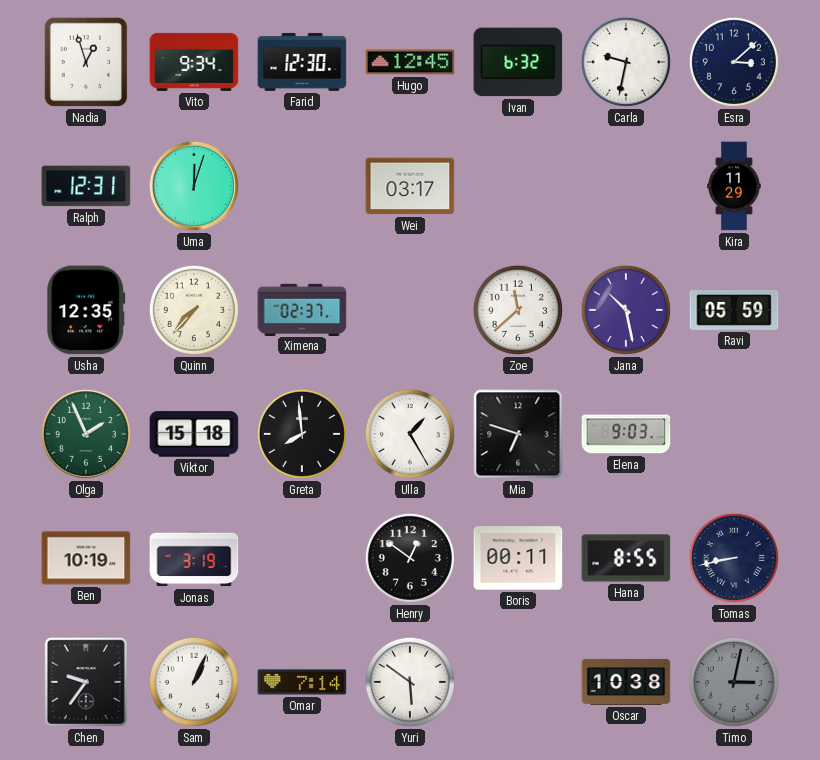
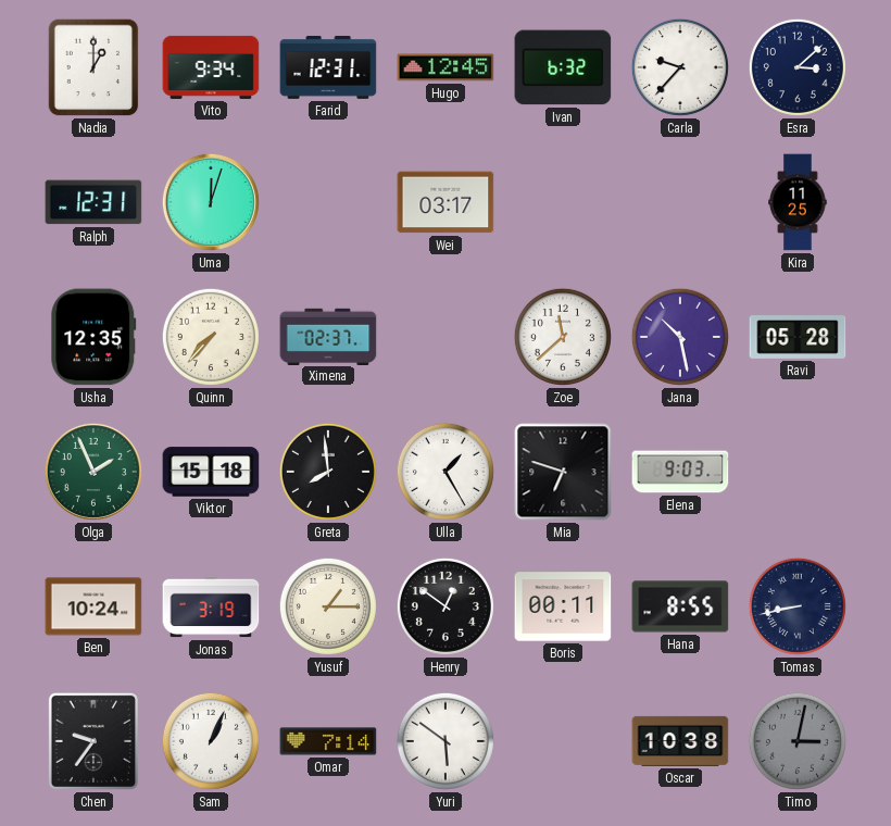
Nadia: 12:57 -> 1:00
Farid: 12:30 -> 12:31
Carla: 9:32 -> 9:37
Kira: 11:29 -> 11:25
Ravi: 05:59 -> 05:28
Ben: 10:19 -> 10:24
Yusuf: none -> 1:15
